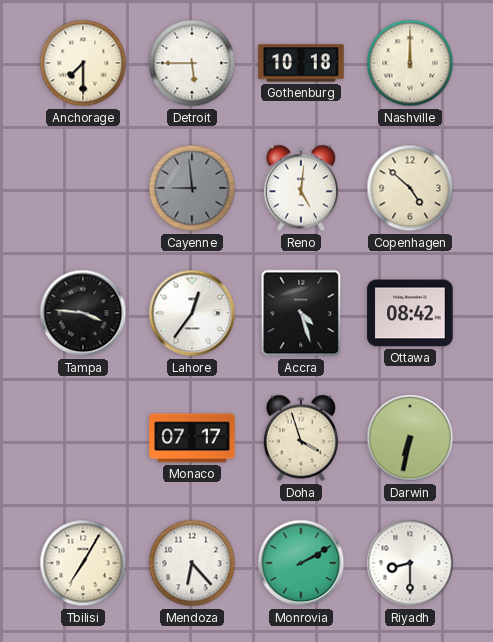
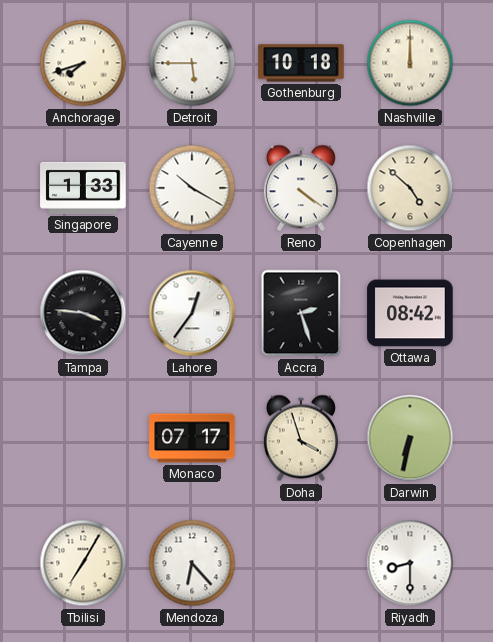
Anchorage: 7:30 -> 7:42
Singapore: none -> 1:33
Cayenne: 8:59 -> 10:20
Cayenne dial: grey -> white
Reno: 5:01 -> 4:21
Accra: 4:27 -> 2:27
Monrovia: 2:10 -> none
